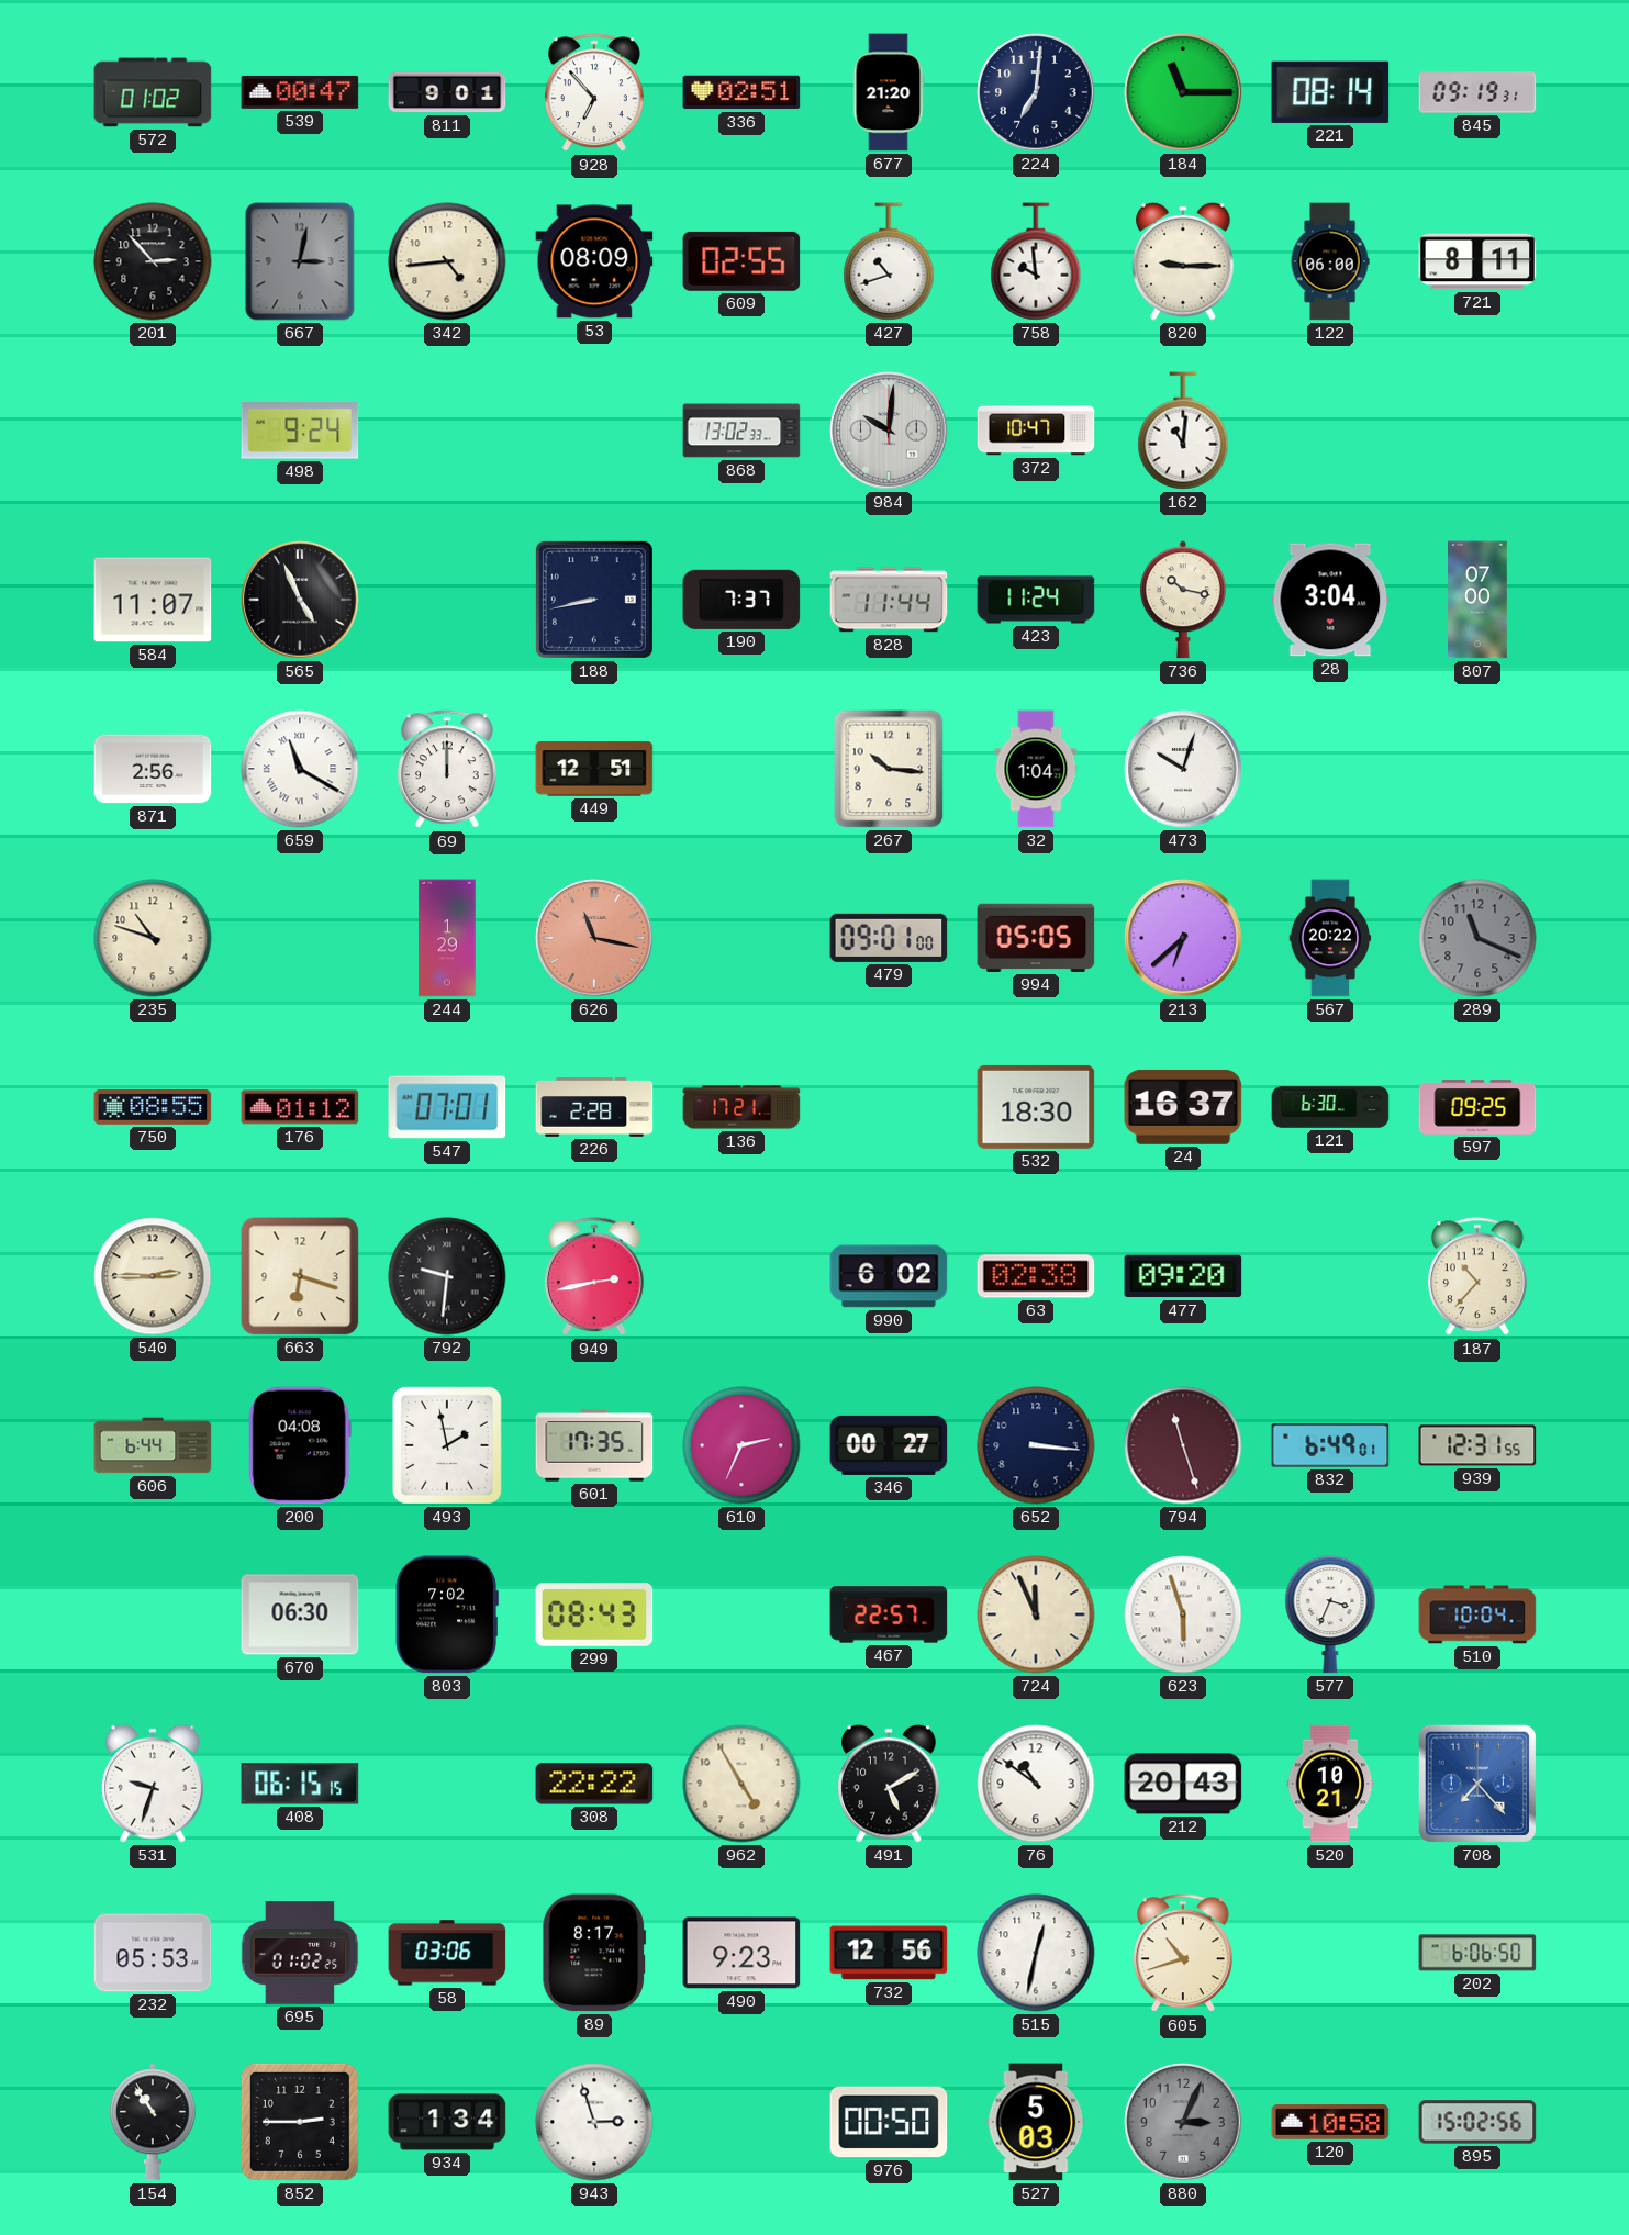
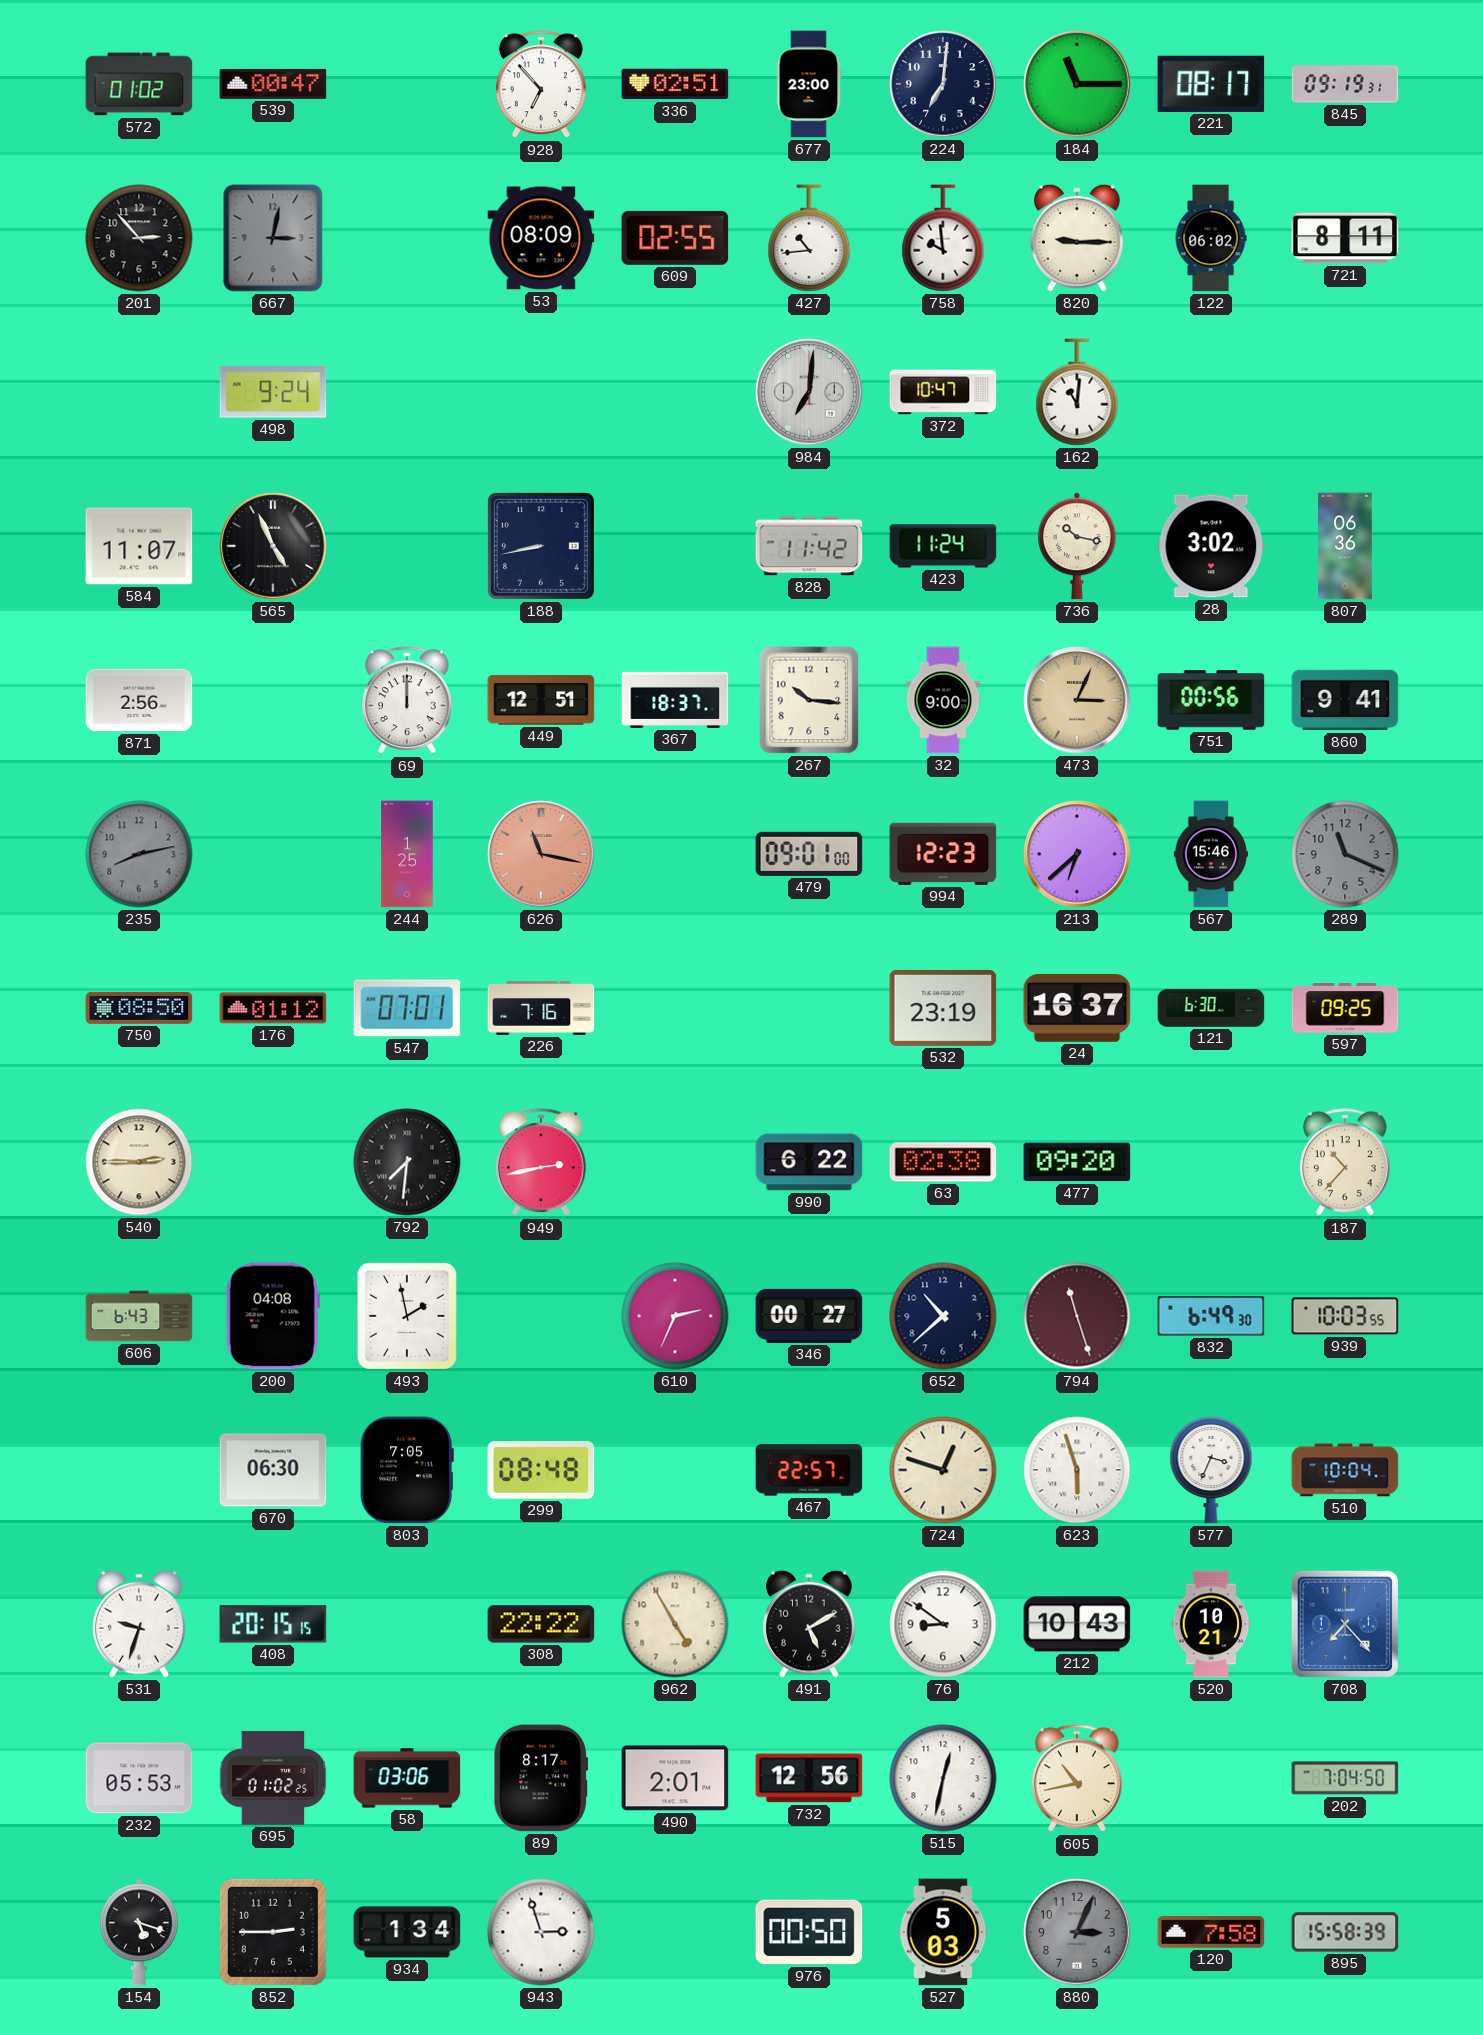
811: 9:01 -> none
677: 21:20 -> 23:00
221: 08:14 -> 08:17
342: 4:44 -> none
427: 10:42 -> 10:44
122: 06:00 -> 06:02
868: 13:02 -> none
984: 10:01 -> 7:01
190: 7:37 -> none
828: 11:44 -> 11:42
28: 3:04 -> 3:02
807: 07:00 -> 06:36
659: 11:20 -> none
367: none -> 18:37
32: 1:04 -> 9:00
473: 10:03 -> 3:04
473 dial: white -> champagne
751: none -> 00:56
860: none -> 9:41
235: 10:48 -> 8:13
235 dial: cream -> grey
244: 1:29 -> 1:25
994: 05:05 -> 12:23
567: 20:22 -> 15:46
750: 08:55 -> 08:50
226: 2:28 -> 7:16
136: 17:21 -> none
532: 18:30 -> 23:19
663: 6:18 -> none
792: 9:31 -> 7:31
990: 6:02 -> 6:22
606: 6:44 -> 6:43
601: 17:35 -> none
652: 3:16 -> 10:38
832: 6:49:01 -> 6:49:30
939: 12:31 -> 10:03
803: 7:02 -> 7:05
299: 08:43 -> 08:48
724: 11:56 -> 12:48
408: 06:15 -> 20:15
76: 10:51 -> 8:51
212: 20:43 -> 10:43
490: 9:23 -> 2:01
605: 10:42 -> 10:43
202: 6:06 -> 7:04
154: 10:54 -> 5:18
120: 10:58 -> 7:58
895: 15:02 -> 15:58
